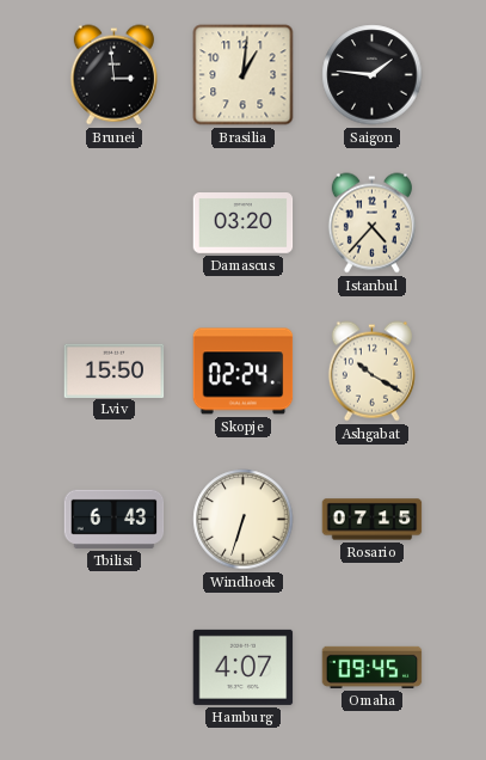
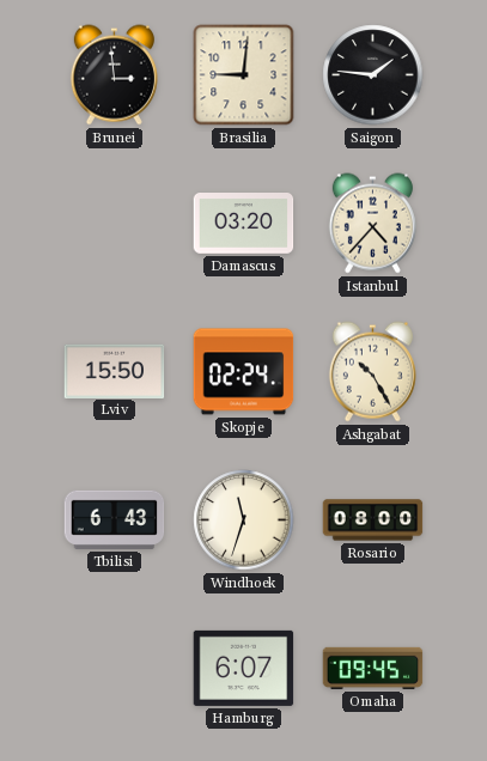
Brasilia: 1:01 -> 9:01
Ashgabat: 10:20 -> 10:25
Windhoek: 6:33 -> 11:33
Rosario: 07:15 -> 08:00
Hamburg: 4:07 -> 6:07
